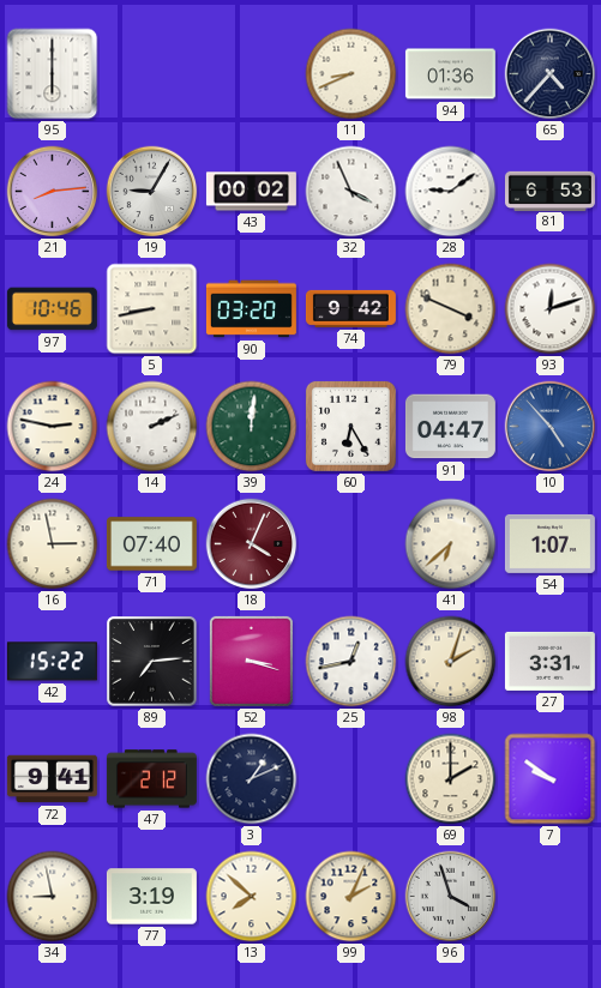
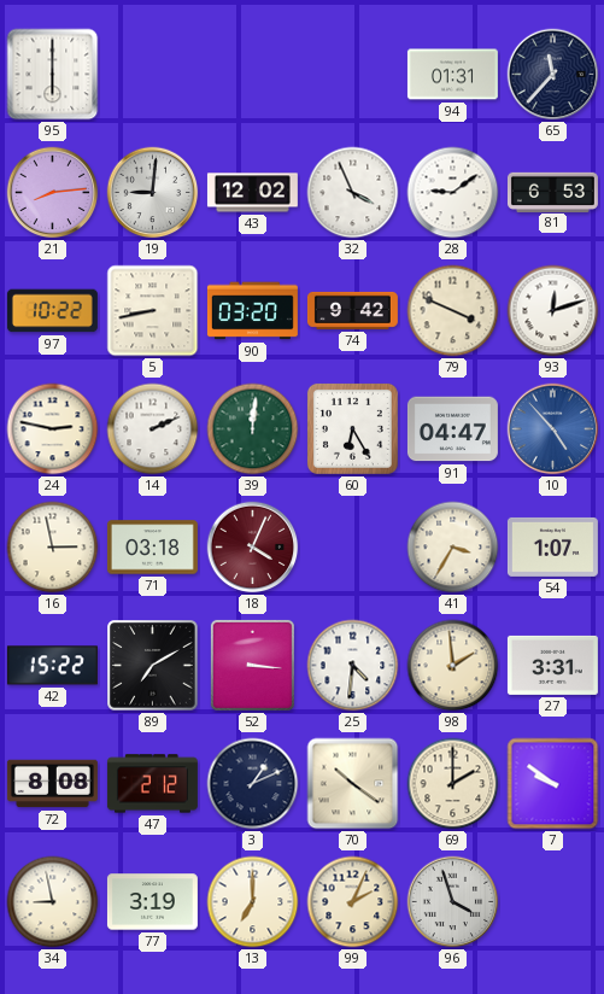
11: 8:41 -> none
94: 01:36 -> 01:31
65: 4:37 -> 11:37
19: 9:05 -> 9:01
43: 00:02 -> 12:02
97: 10:46 -> 10:22
71: 07:40 -> 03:18
41: 6:38 -> 3:35
89: 7:14 -> 7:10
52: 3:18 -> 3:16
25: 12:43 -> 4:31
98: 2:03 -> 1:59
72: 9:41 -> 8:08
70: none -> 10:21
13: 7:52 -> 7:00
